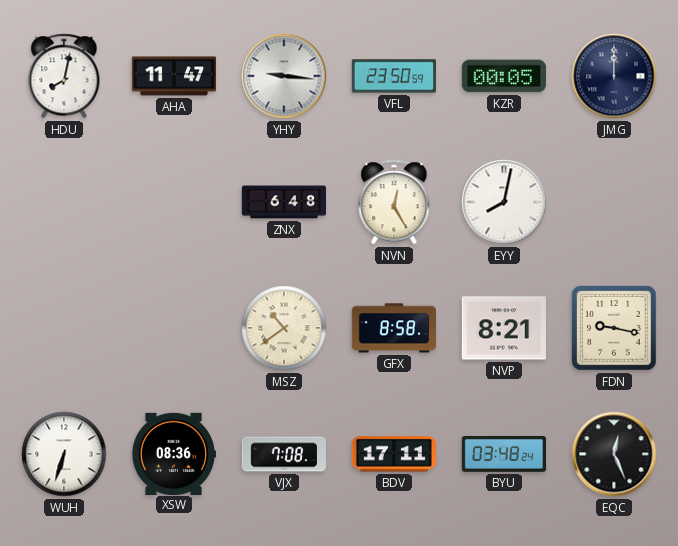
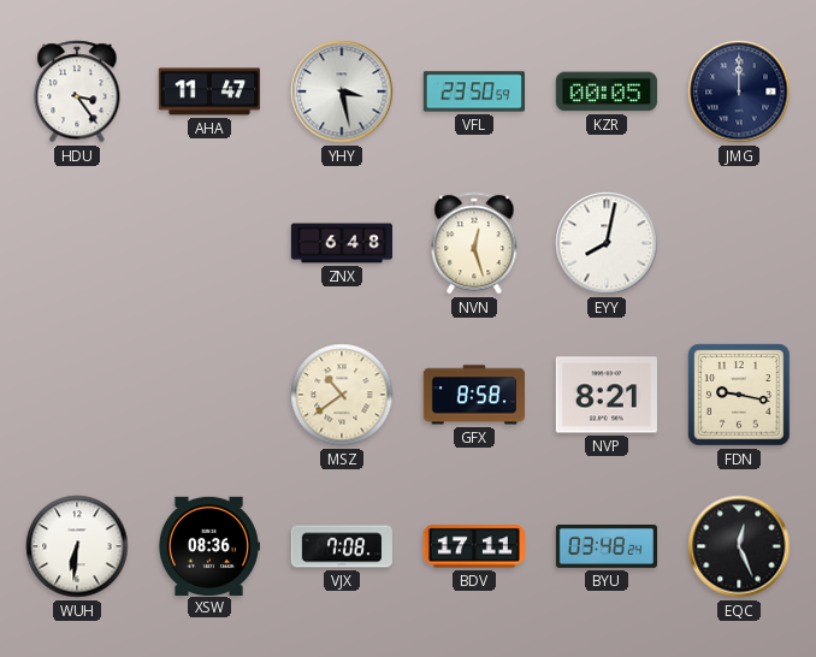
HDU: 8:02 -> 3:24
YHY: 9:16 -> 3:28
NVN: 12:25 -> 12:27
WUH: 6:33 -> 6:31
